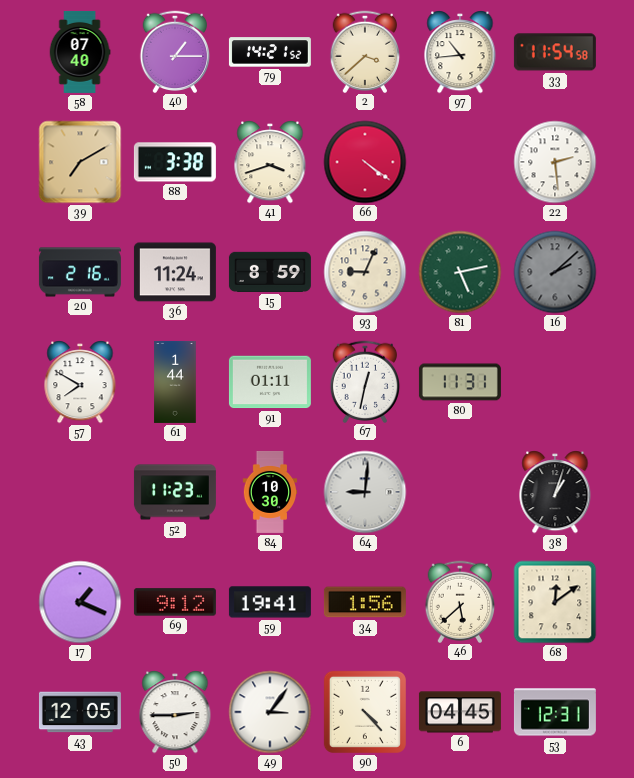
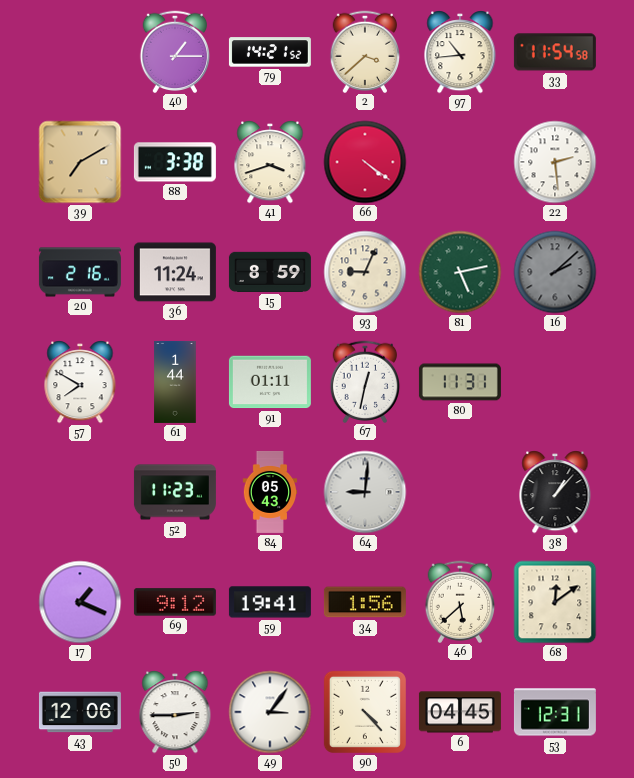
58: 07:40 -> none
84: 10:30 -> 05:43
38: 1:03 -> 1:07
43: 12:05 -> 12:06
